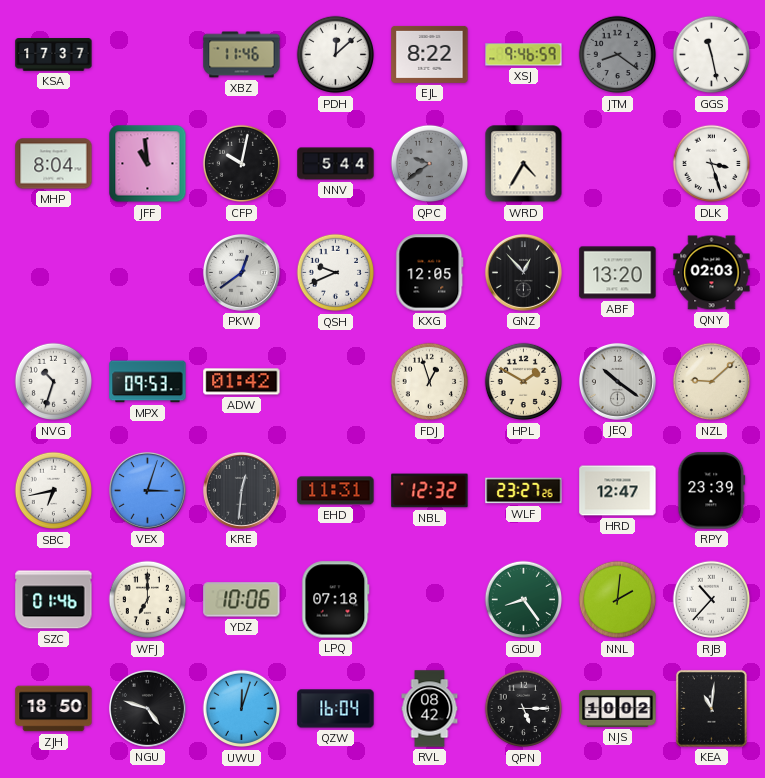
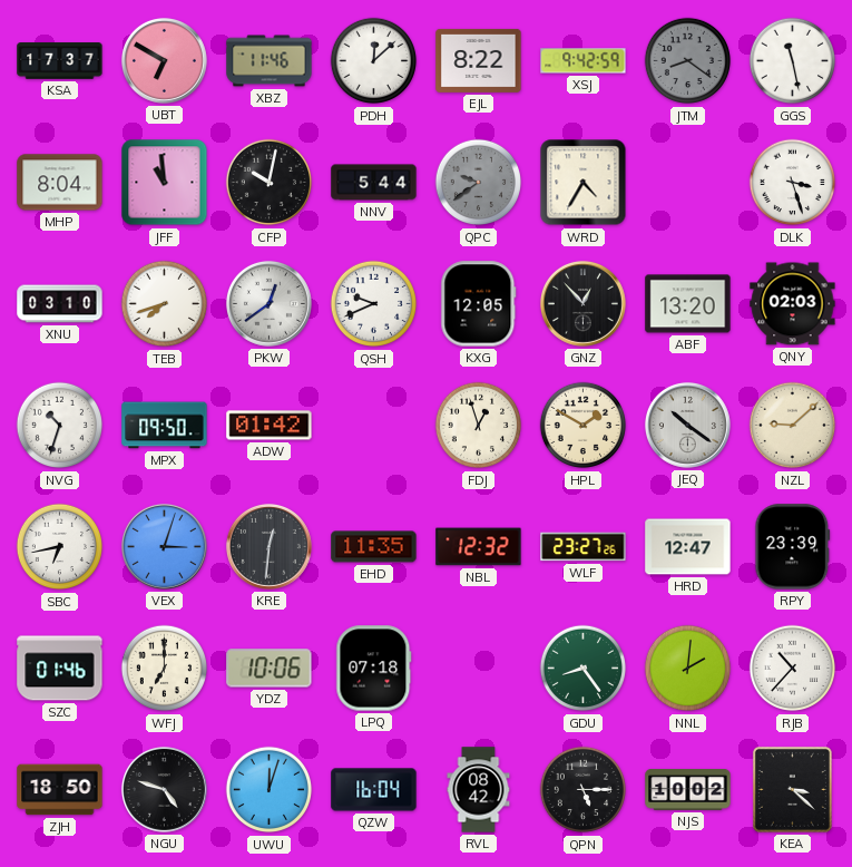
UBT: none -> 6:50
XSJ: 9:46 -> 9:42
XNU: none -> 03:10
TEB: none -> 7:42
MPX: 09:53 -> 09:50
EHD: 11:31 -> 11:35
KEA: 11:01 -> 3:22
